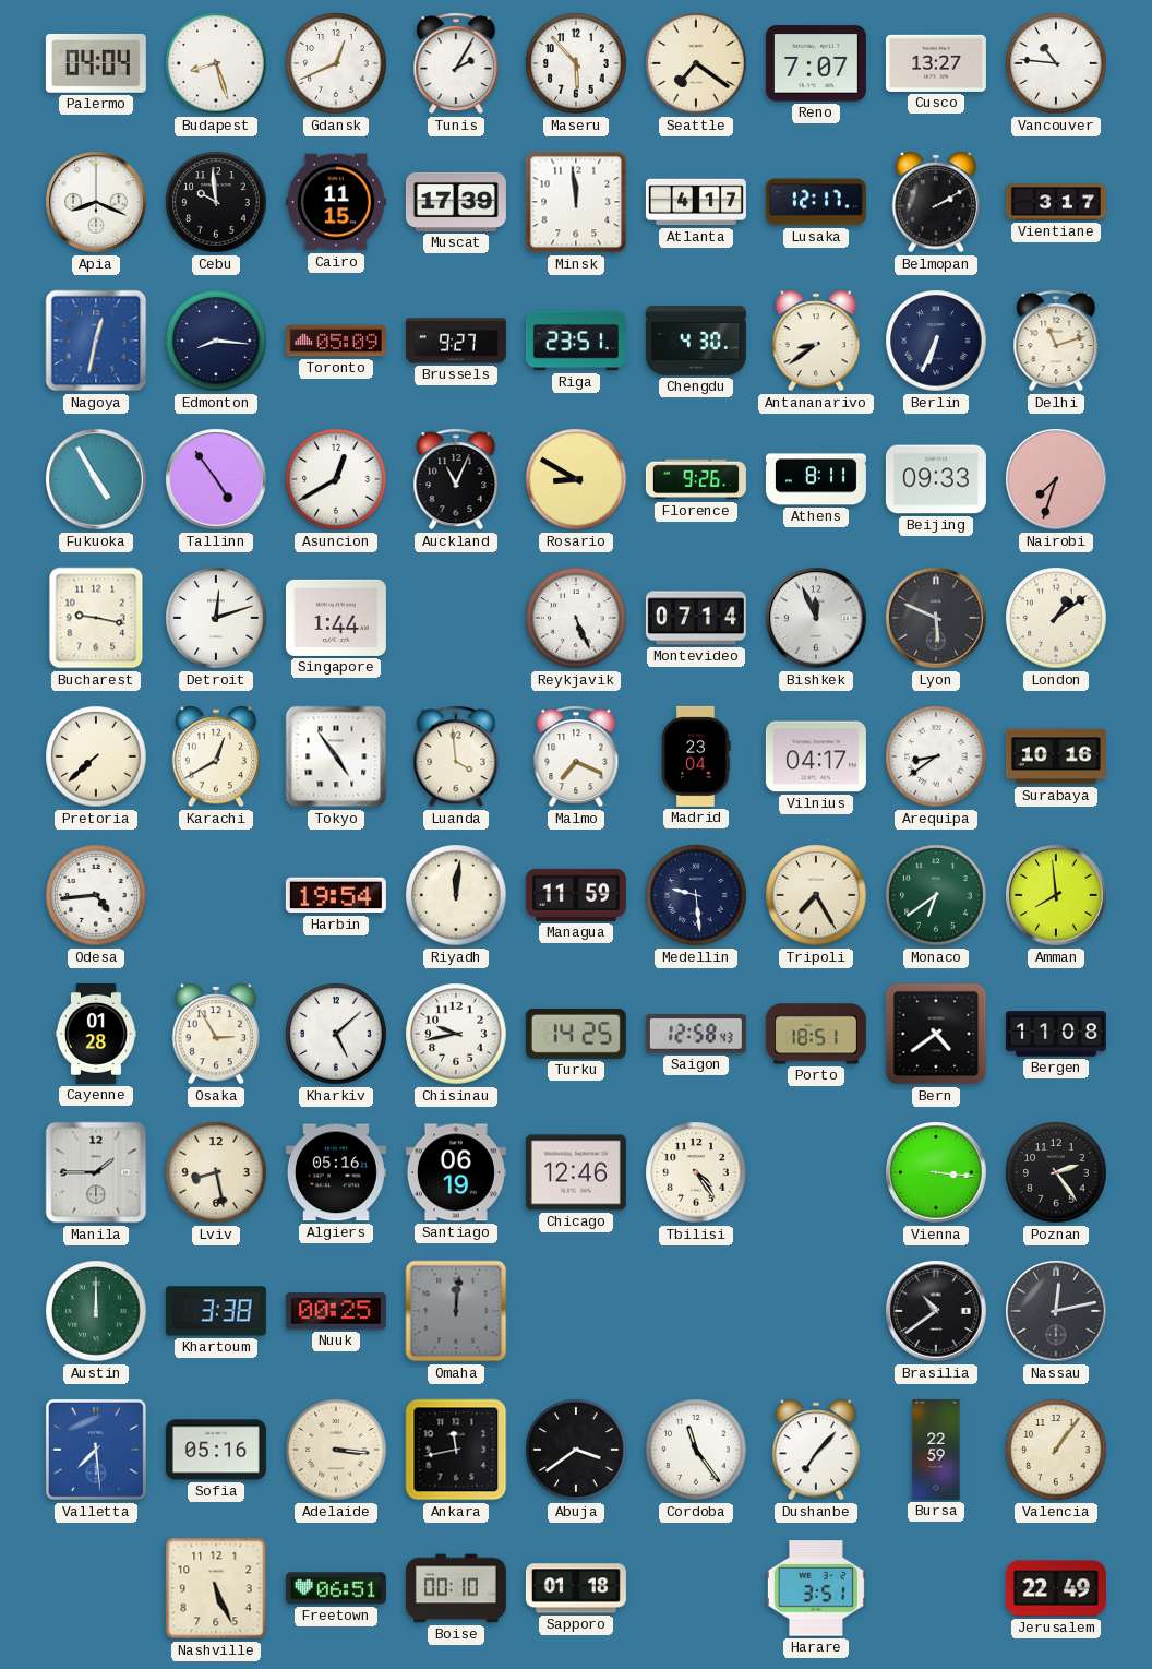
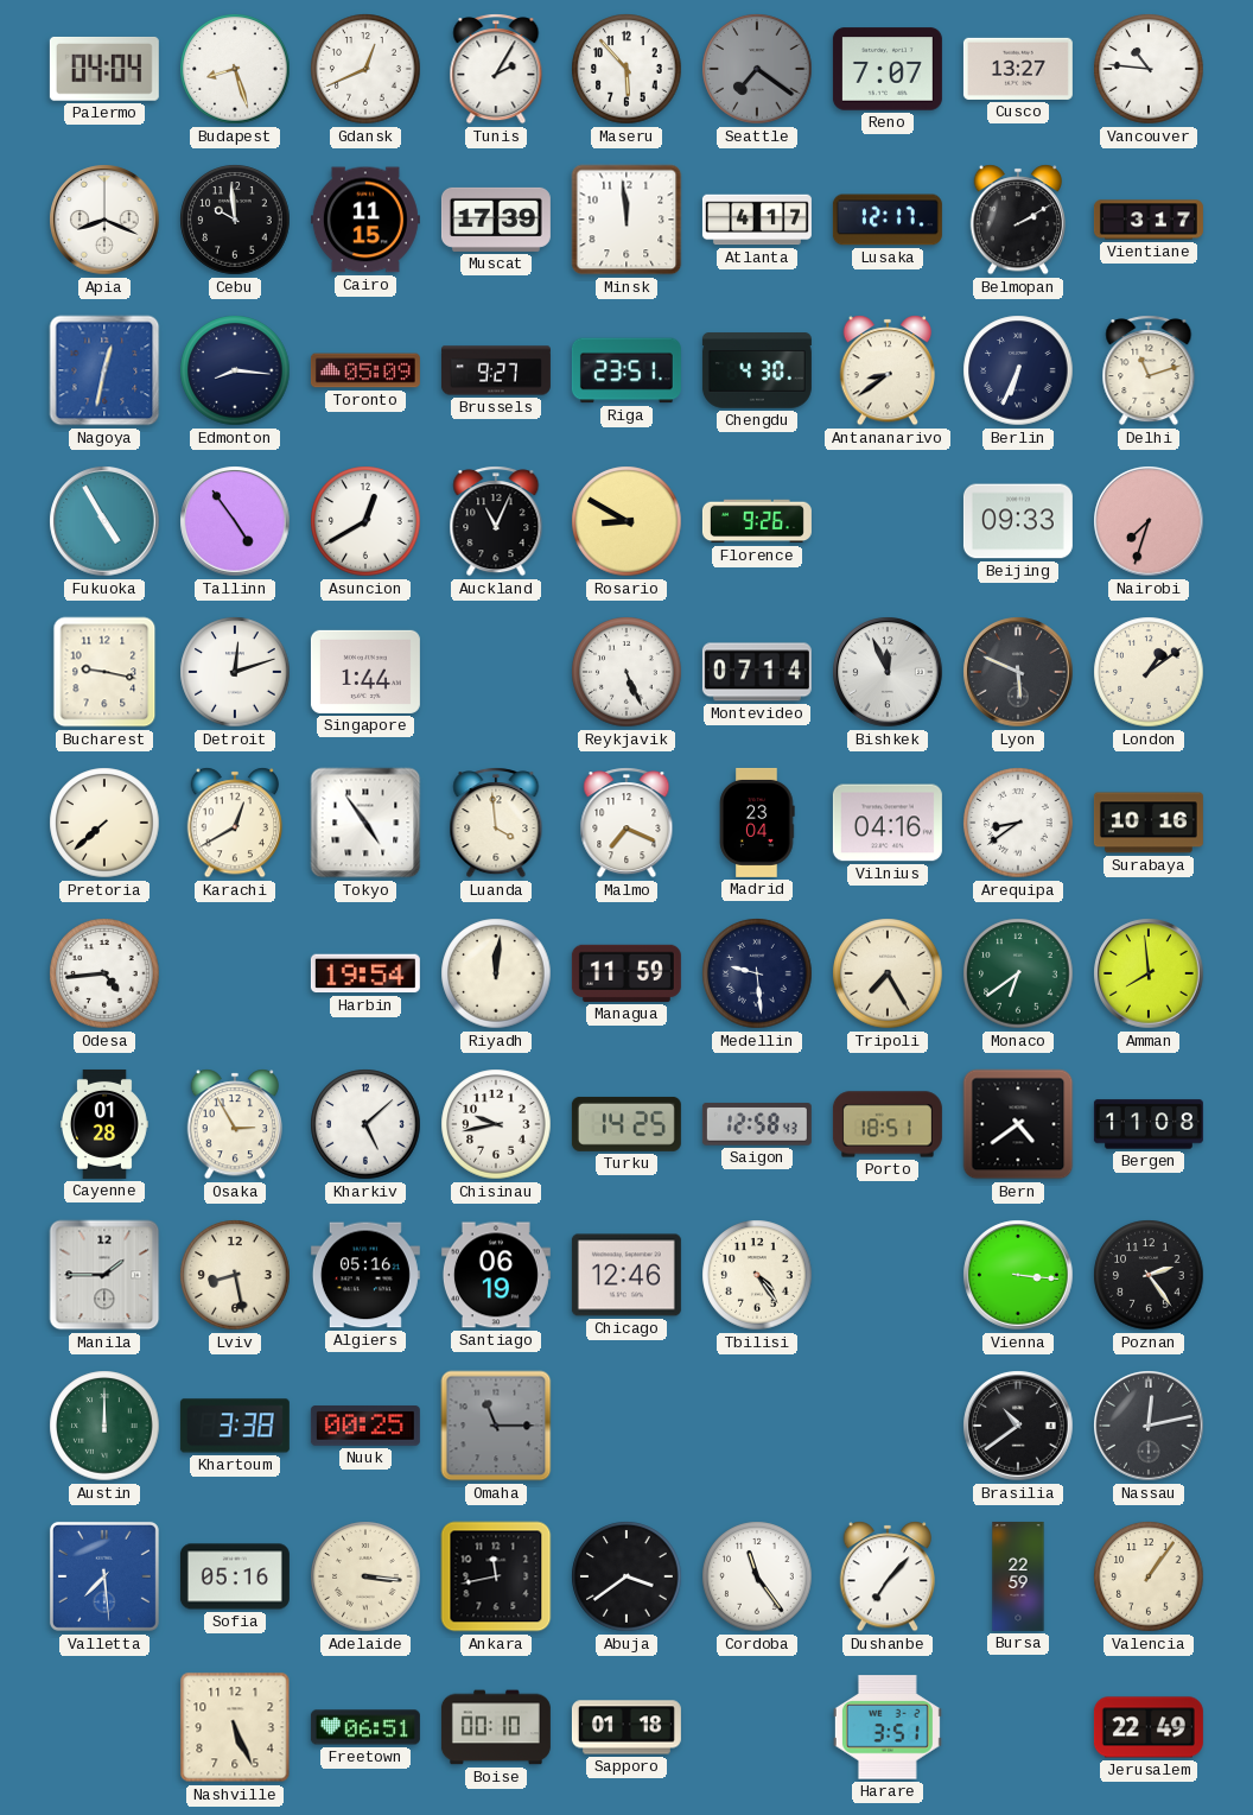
Seattle dial: cream -> grey
Athens: 8:11 -> none
Vilnius: 04:17 -> 04:16
Omaha: 12:01 -> 11:15
